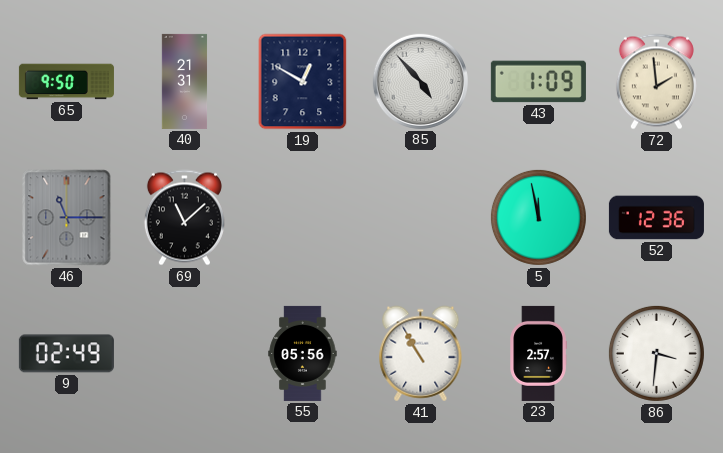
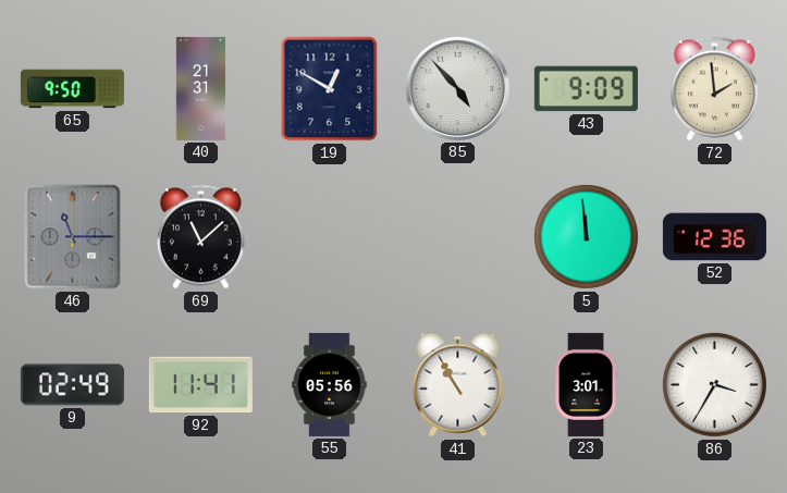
43: 1:09 -> 9:09
5: 11:58 -> 11:59
92: none -> 11:41
23: 2:57 -> 3:01
86: 3:31 -> 3:35
